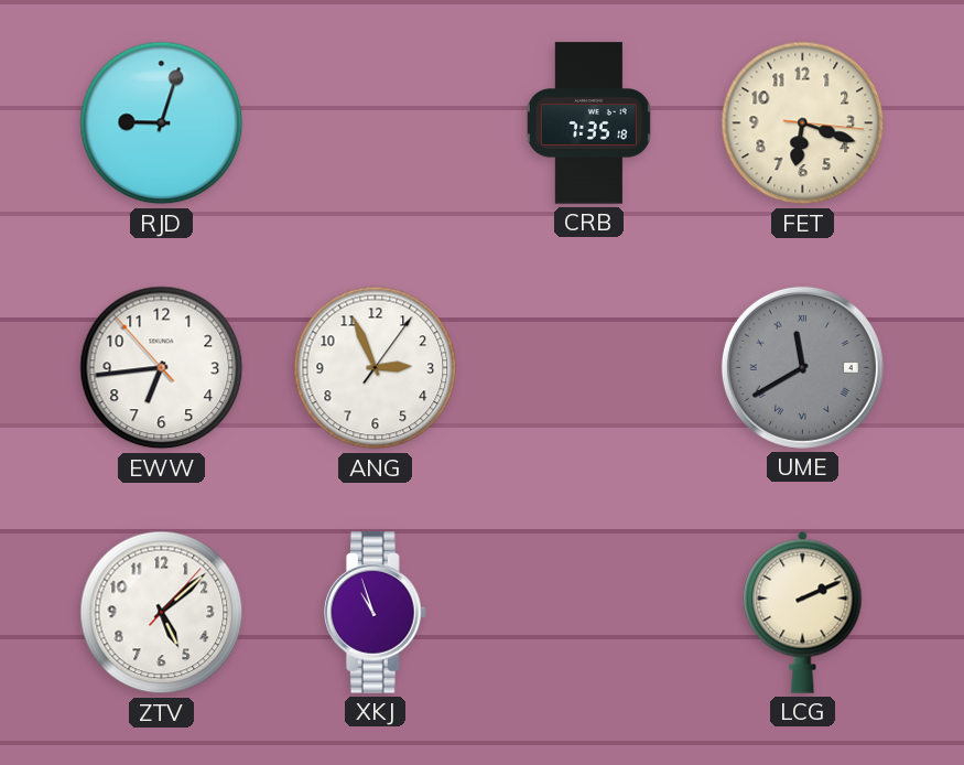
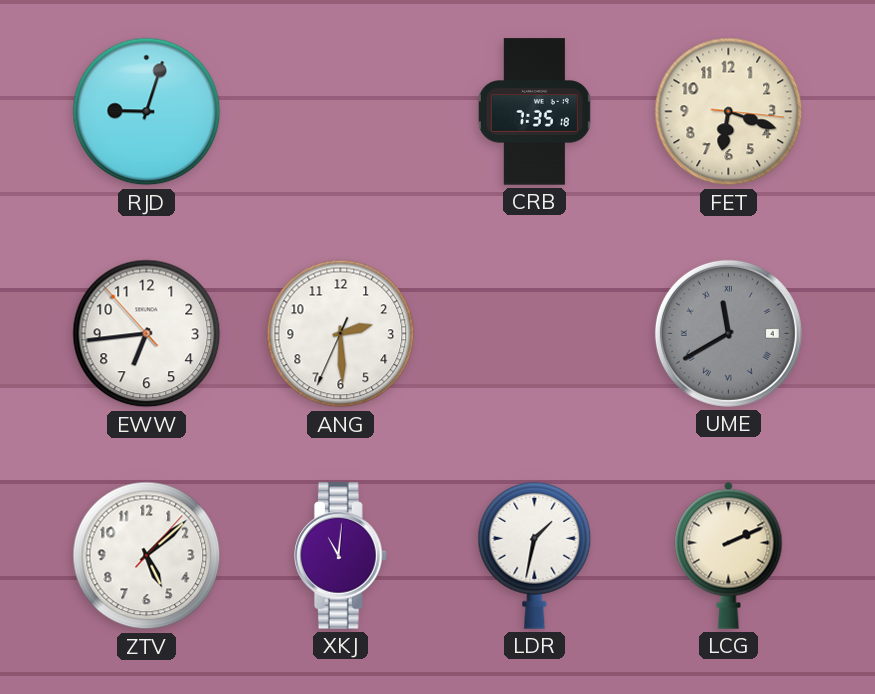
ANG: 2:56 -> 2:29
XKJ: 10:57 -> 11:01
LDR: none -> 1:32
